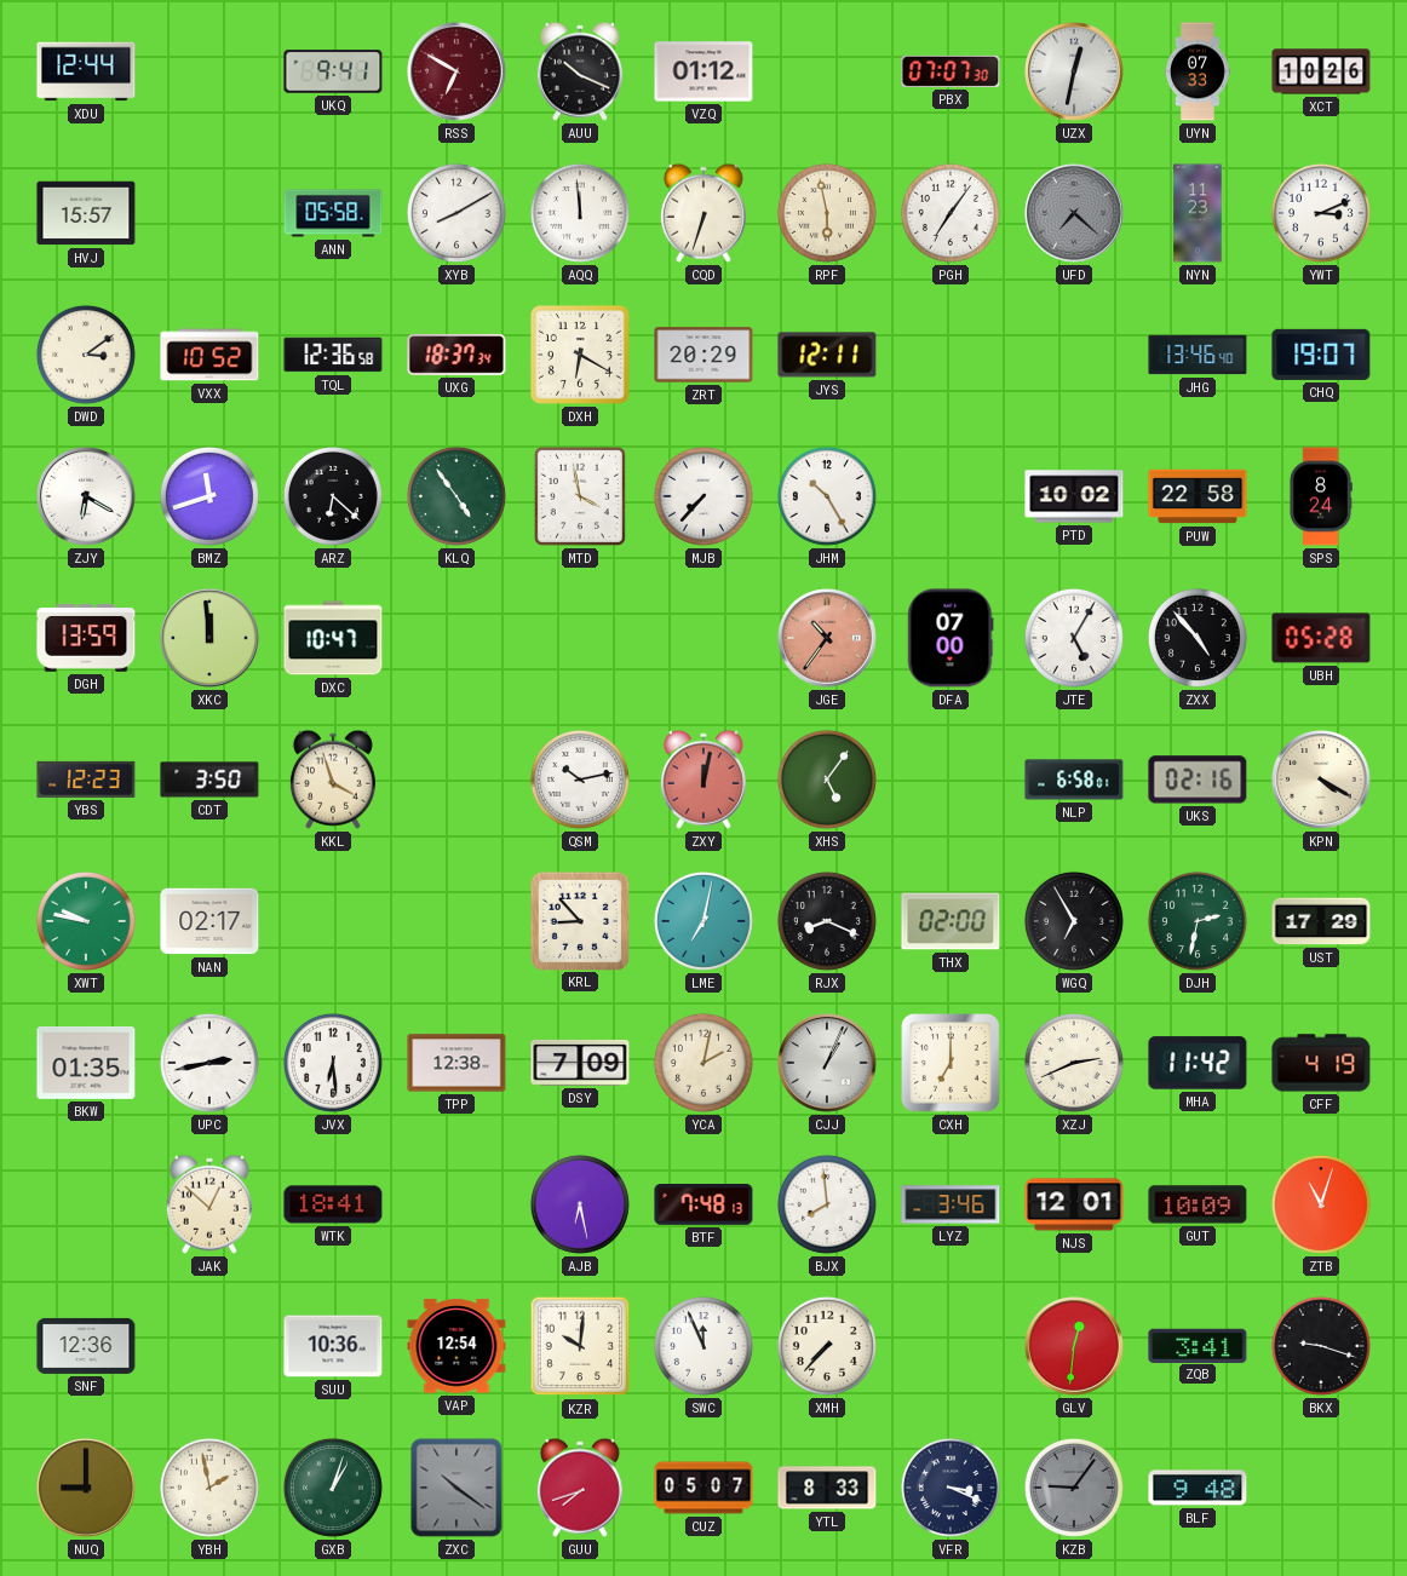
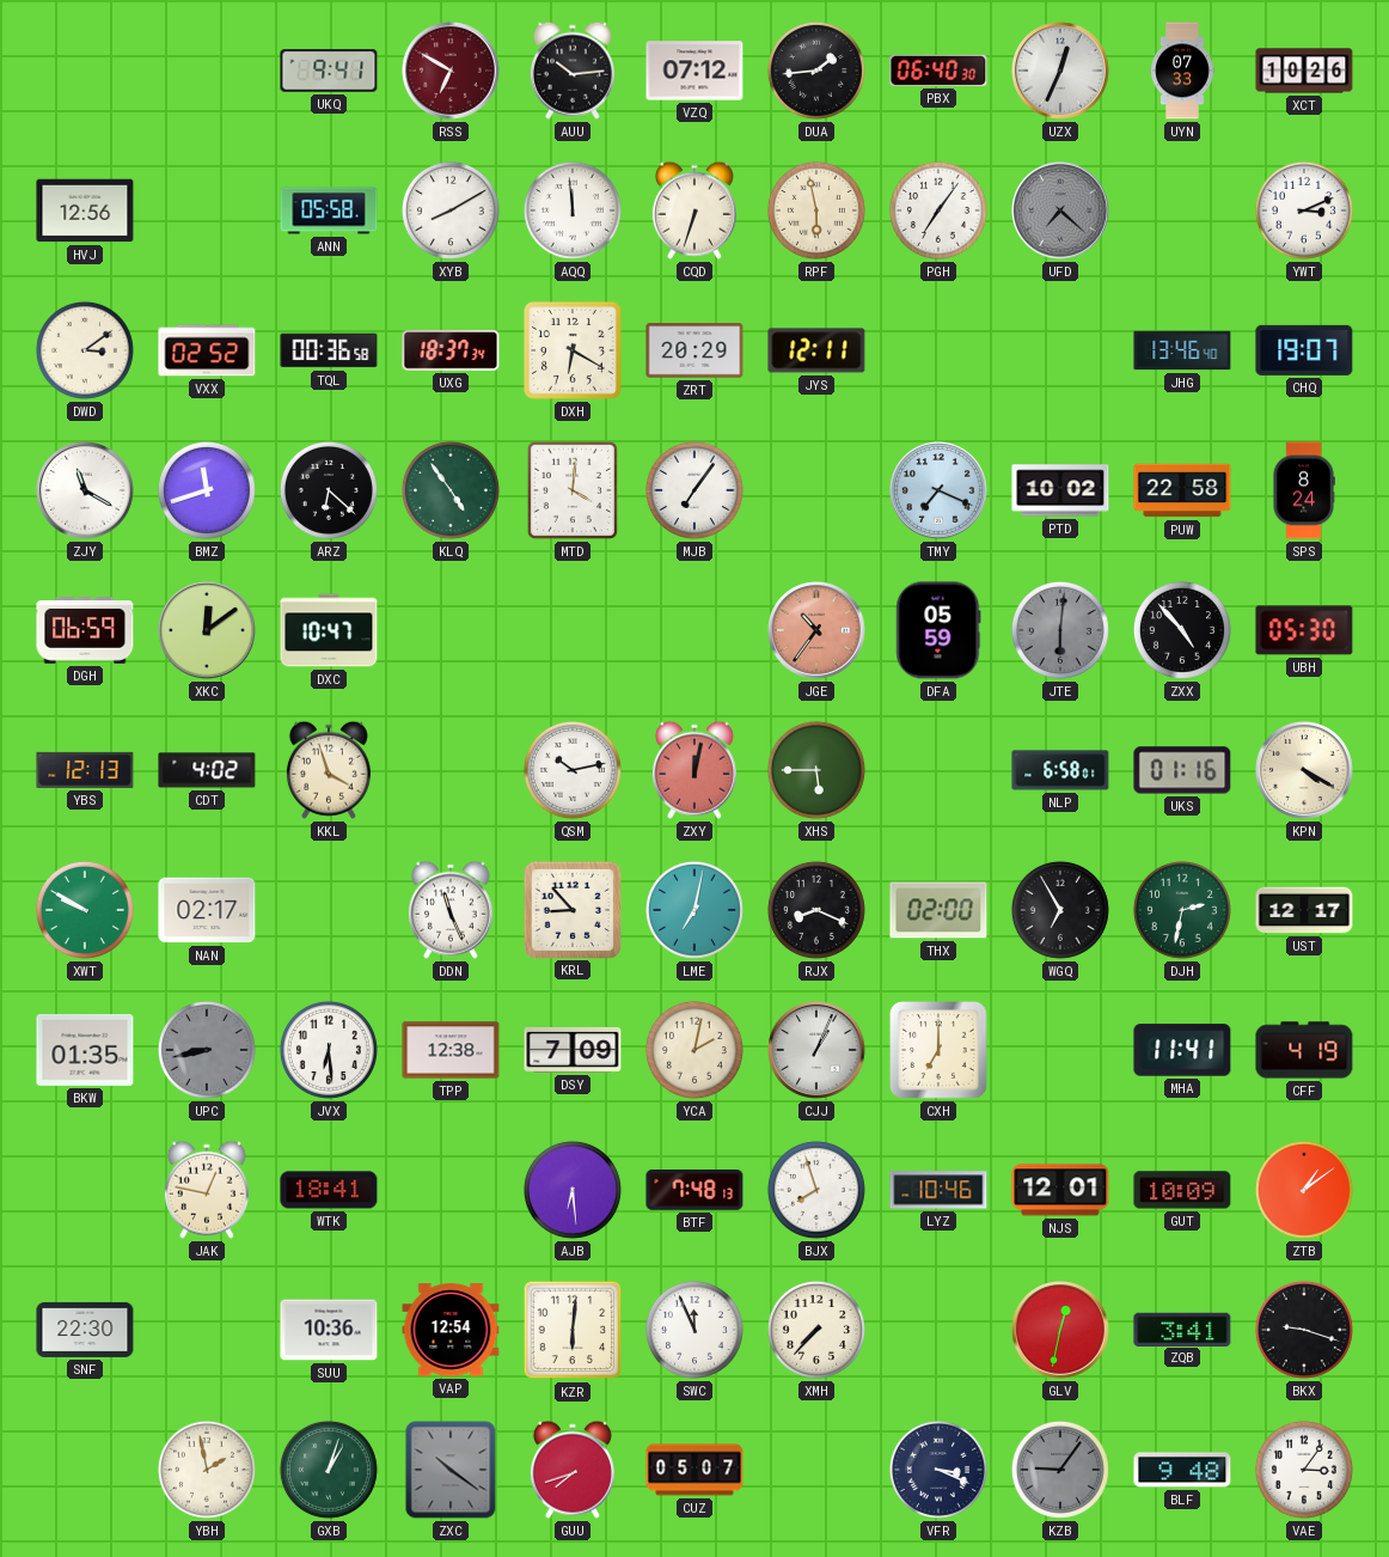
XDU: 12:44 -> none
AUU: 10:19 -> 10:14
VZQ: 01:12 -> 07:12
DUA: none -> 1:44
PBX: 07:07 -> 06:40
UZX: 12:32 -> 12:34
HVJ: 15:57 -> 12:56
NYN: 11:23 -> none
VXX: 10:52 -> 02:52
TQL: 12:36 -> 00:36
ZJY: 6:20 -> 11:20
MTD: 3:58 -> 4:01
MJB: 7:37 -> 7:06
JHM: 10:25 -> none
TMY: none -> 7:19
DGH: 13:59 -> 06:59
XKC: 11:59 -> 12:09
DFA: 07:00 -> 05:59
JTE: 5:05 -> 6:01
JTE dial: white -> grey
UBH: 05:28 -> 05:30
YBS: 12:23 -> 12:13
CDT: 3:50 -> 4:02
XHS: 5:06 -> 5:45
UKS: 02:16 -> 01:16
XWT: 9:47 -> 9:50
DDN: none -> 11:26
UST: 17:29 -> 12:17
UPC: 2:43 -> 8:43
UPC dial: white -> grey
XZJ: 2:41 -> none
MHA: 11:42 -> 11:41
JAK: 12:52 -> 12:47
AJB: 6:28 -> 6:29
BJX: 7:59 -> 7:57
LYZ: 3:46 -> 10:46
ZTB: 11:03 -> 1:09
SNF: 12:36 -> 22:30
KZR: 10:01 -> 6:01
GLV: 12:31 -> 12:32
NUQ: 9:00 -> none
YTL: 8:33 -> none
VAE: none -> 3:06
